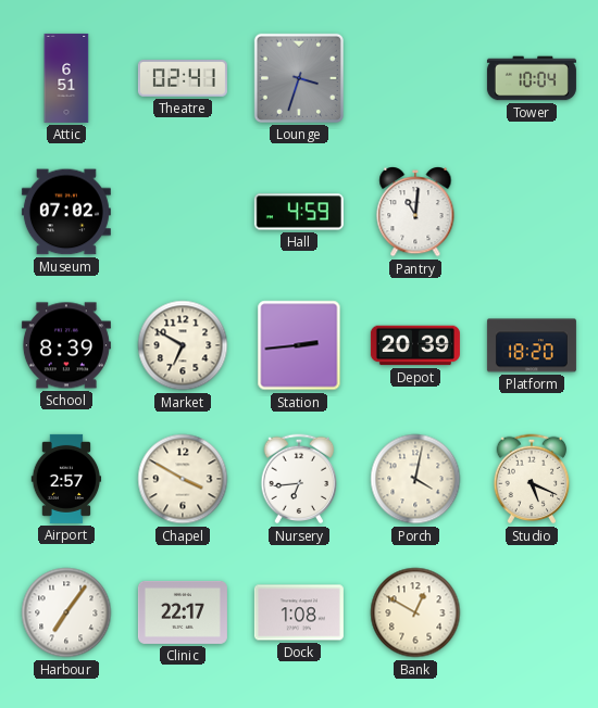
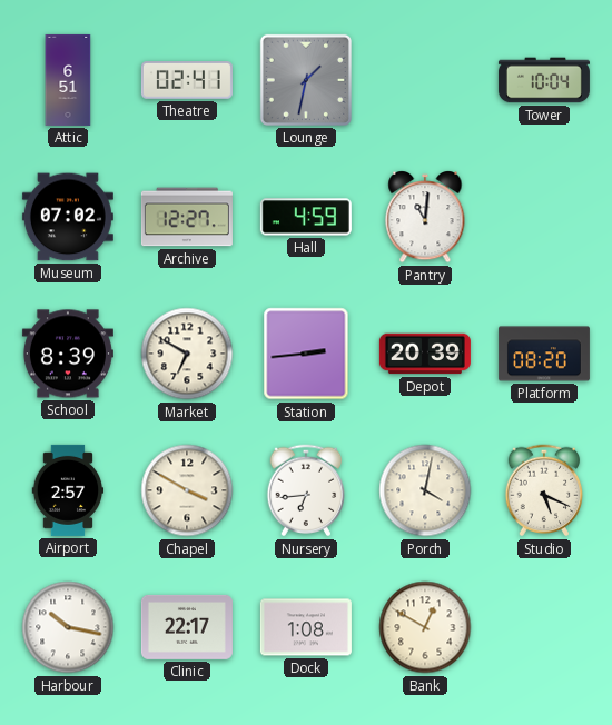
Lounge: 3:33 -> 1:32
Archive: none -> 12:27
Platform: 18:20 -> 08:20
Harbour: 7:06 -> 10:17
